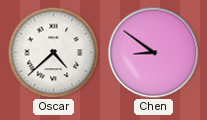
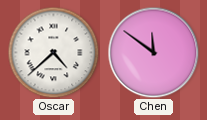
Chen: 8:51 -> 11:51
